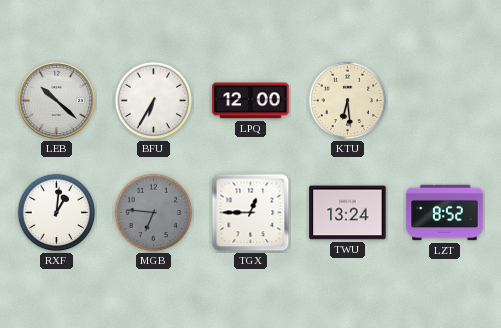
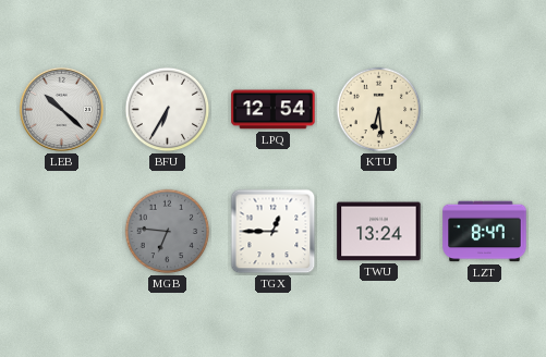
LPQ: 12:00 -> 12:54
RXF: 1:01 -> none
LZT: 8:52 -> 8:47
